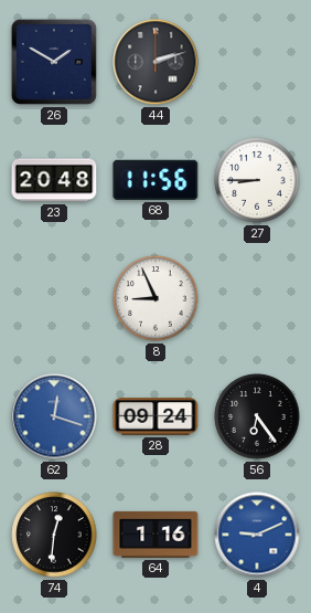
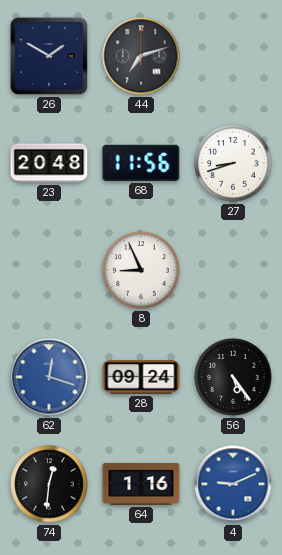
44: 2:12 -> 7:12
27: 8:45 -> 8:42
56: 6:24 -> 5:24
